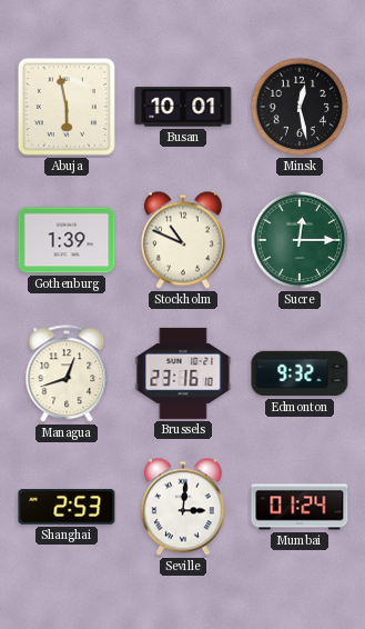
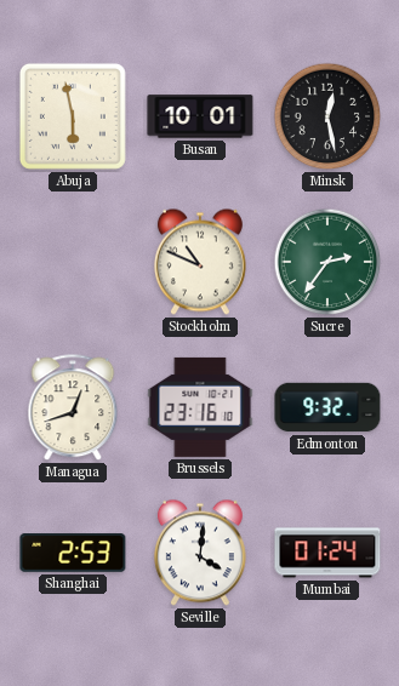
Gothenburg: 1:39 -> none
Sucre: 12:15 -> 2:36
Seville: 3:01 -> 4:01
